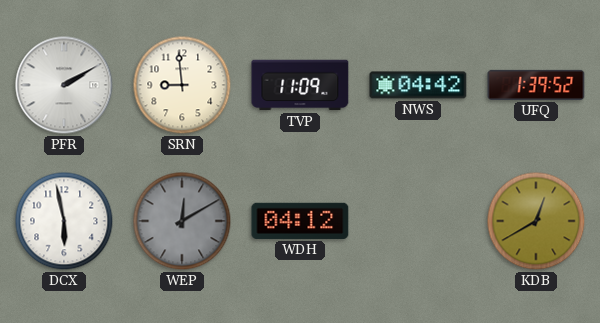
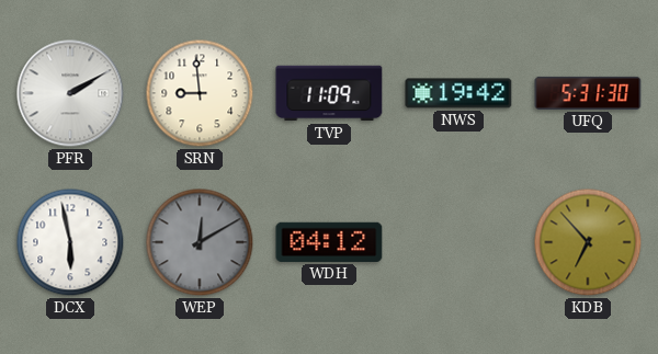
NWS: 04:42 -> 19:42
UFQ: 1:39 -> 5:31
KDB: 12:40 -> 6:53
